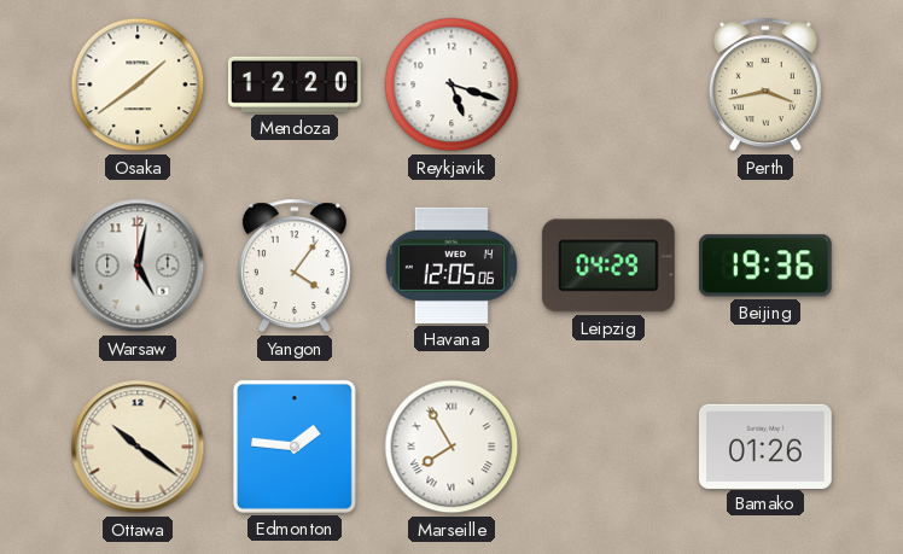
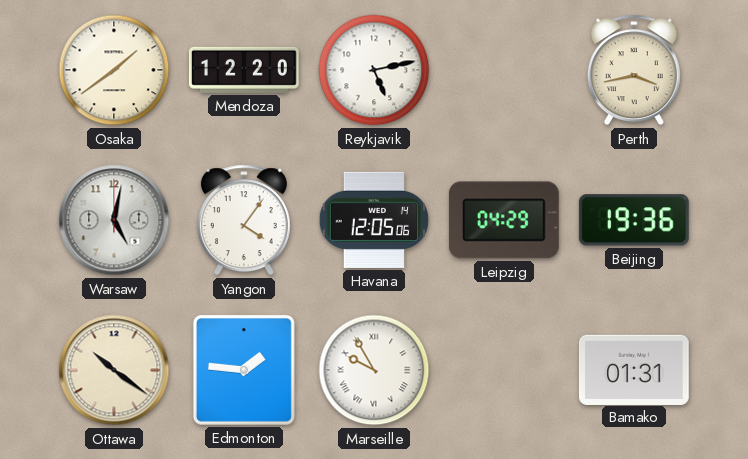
Reykjavik: 5:18 -> 5:13
Marseille: 7:55 -> 9:55
Bamako: 01:26 -> 01:31
